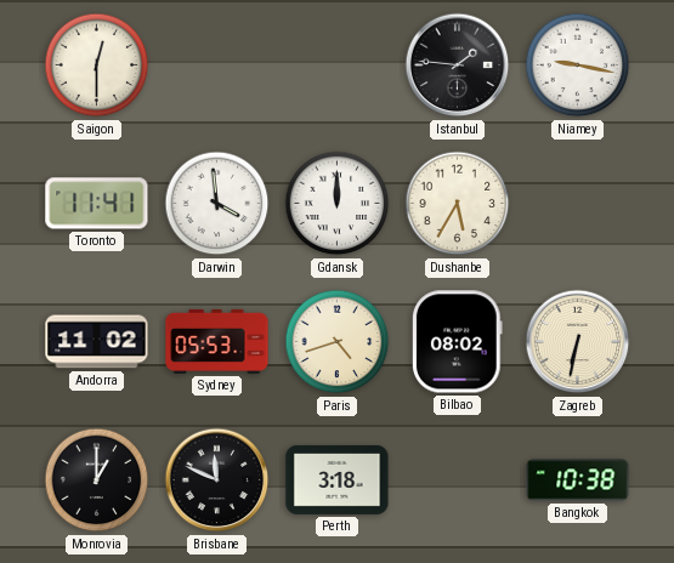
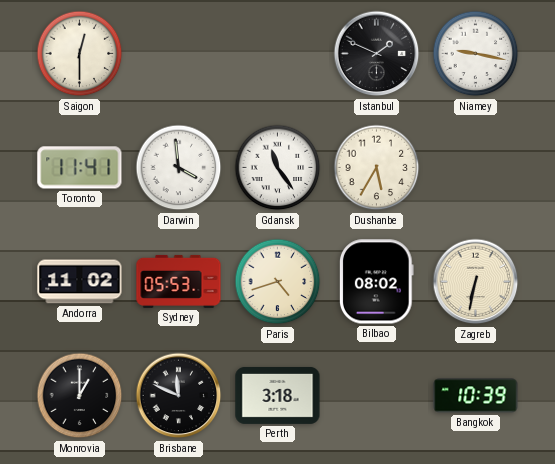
Istanbul: 1:46 -> 1:49
Gdansk: 12:00 -> 11:24
Bangkok: 10:38 -> 10:39
